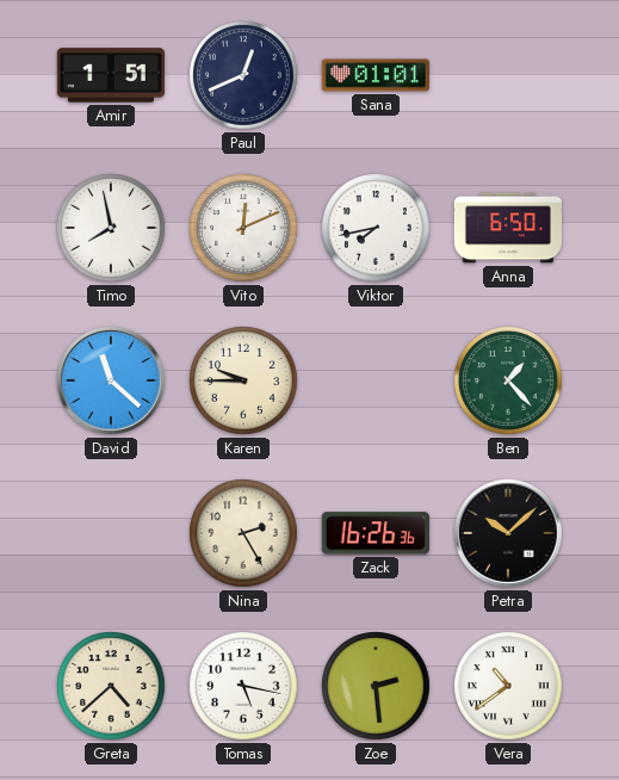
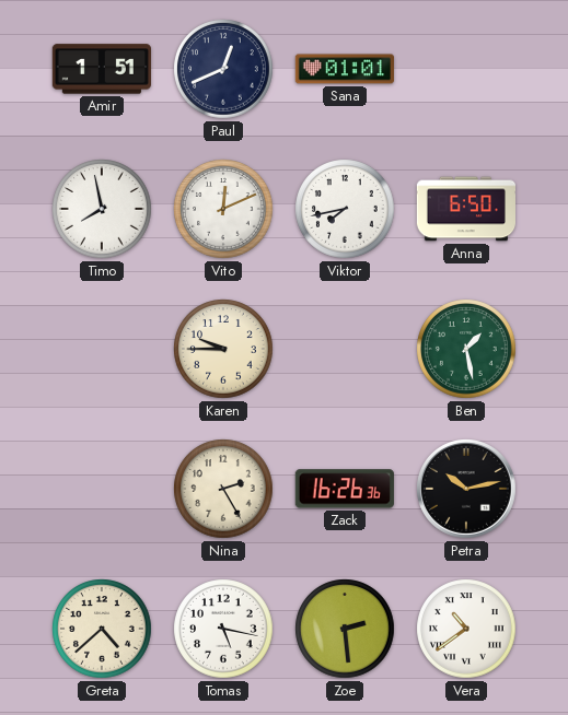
David: 11:22 -> none
Ben: 1:23 -> 1:28
Petra: 10:08 -> 10:13
